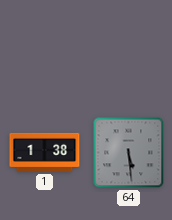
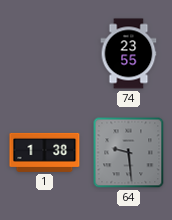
74: none -> 23:55
64: 5:29 -> 9:29
